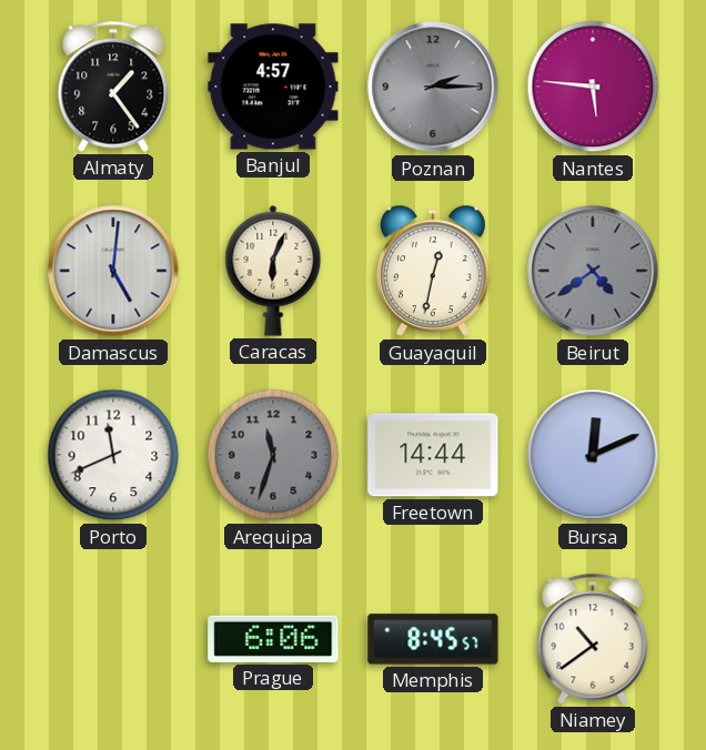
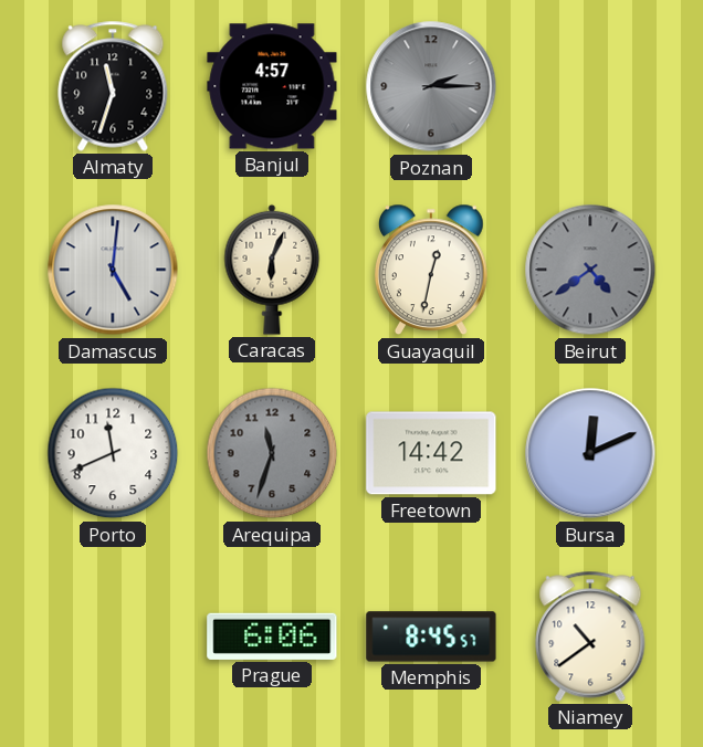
Almaty: 1:24 -> 11:33
Nantes: 5:46 -> none
Freetown: 14:44 -> 14:42
